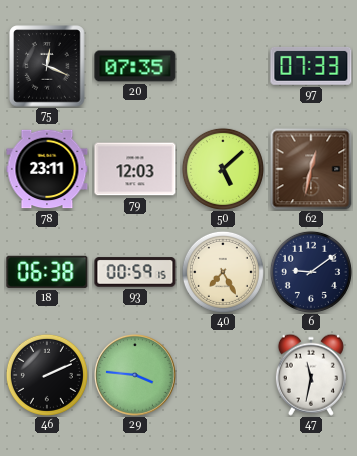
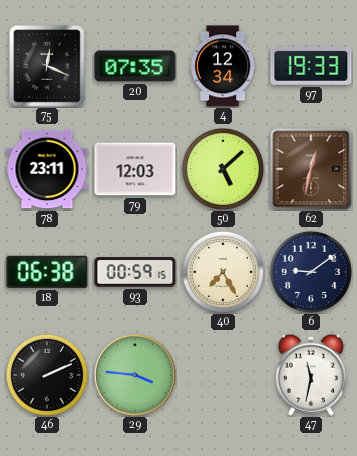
4: none -> 12:34
97: 07:33 -> 19:33
